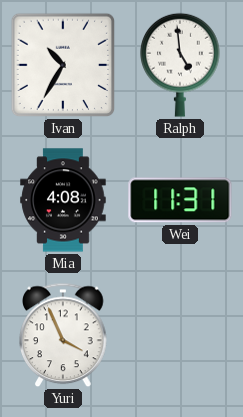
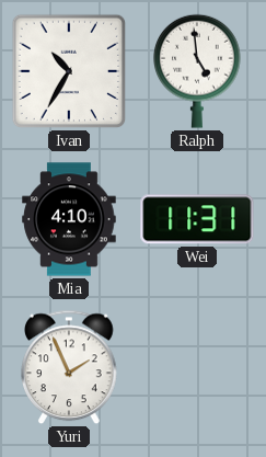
Mia: 4:08 -> 4:10
Yuri: 3:56 -> 1:56
